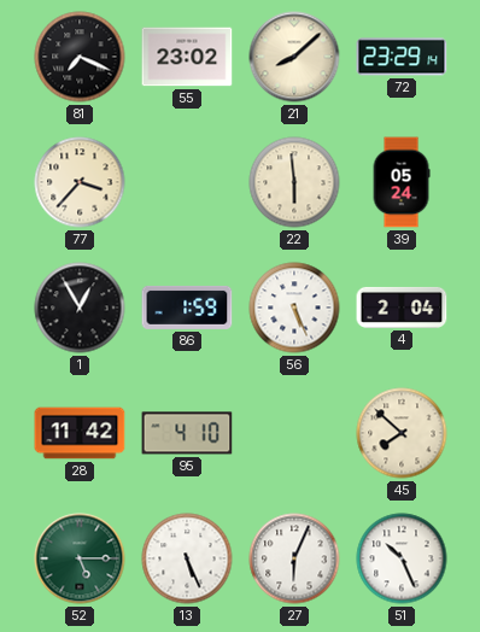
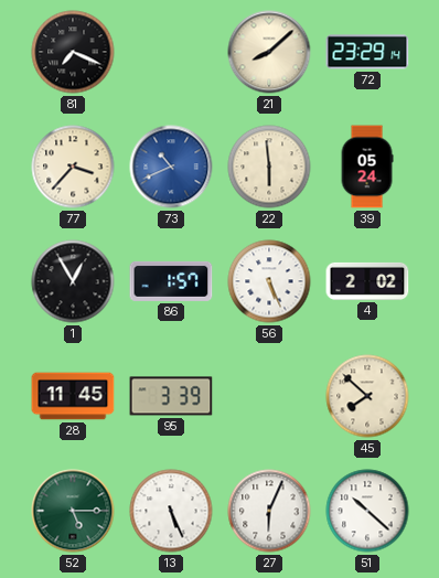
55: 23:02 -> none
73: none -> 10:41
86: 1:59 -> 1:57
4: 2:04 -> 2:02
28: 11:42 -> 11:45
95: 4:10 -> 3:39
51: 10:26 -> 10:22
